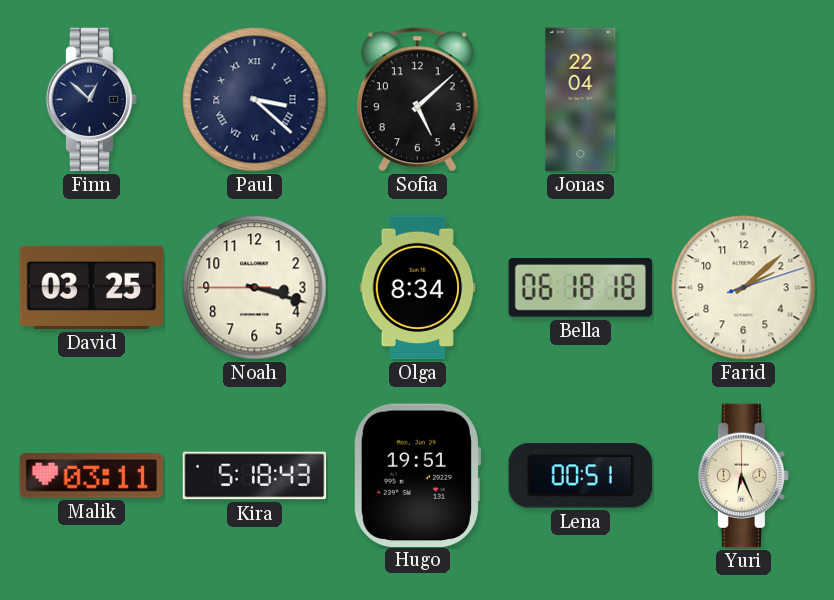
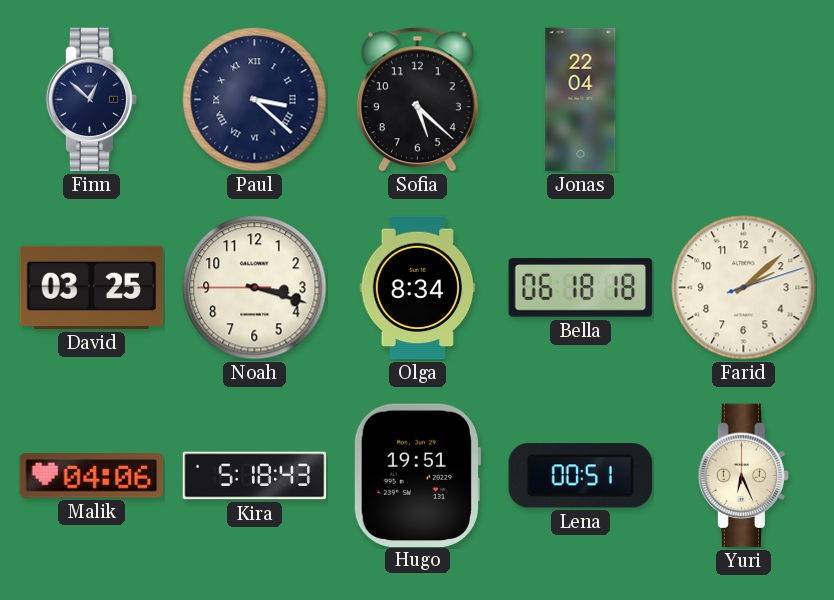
Sofia: 5:08 -> 5:22
Malik: 03:11 -> 04:06
